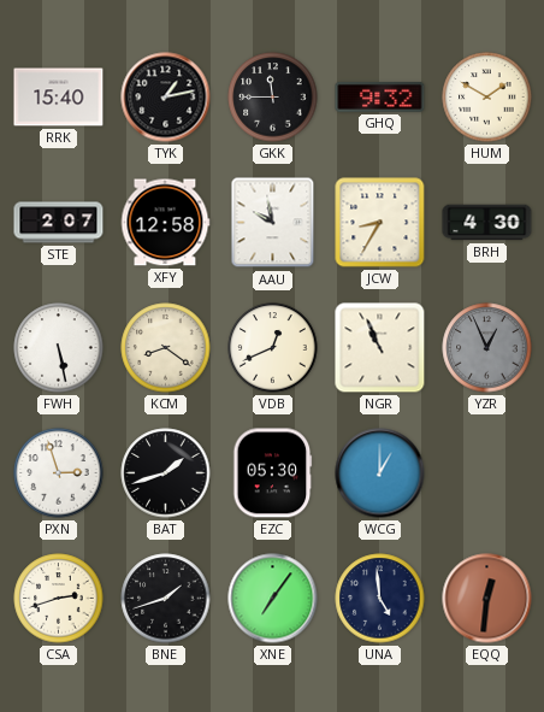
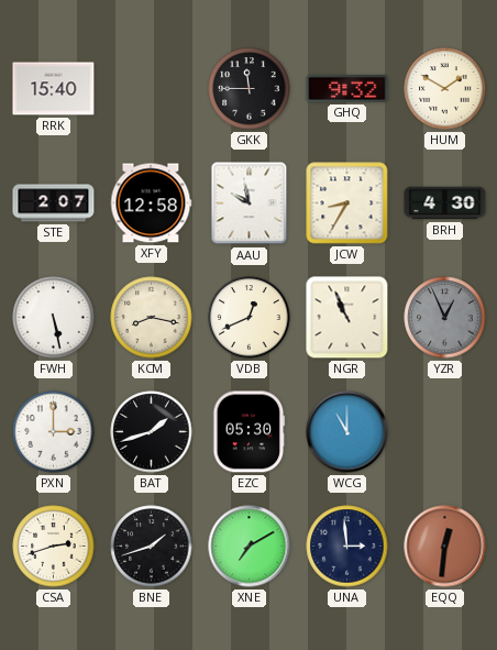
TYK: 1:13 -> none
KCM: 8:21 -> 8:17
PXN: 2:57 -> 3:00
WCG: 1:00 -> 11:00
XNE: 7:06 -> 7:10
UNA: 4:59 -> 2:59
